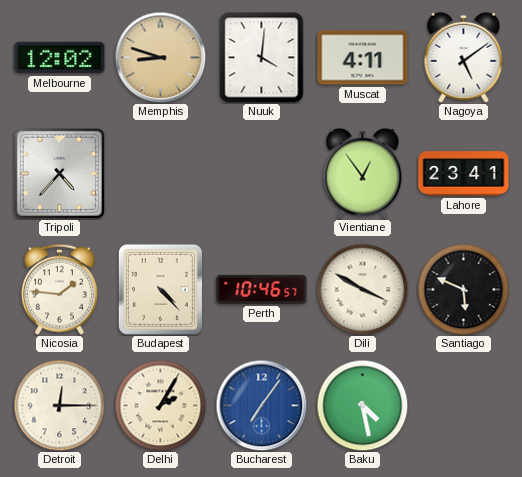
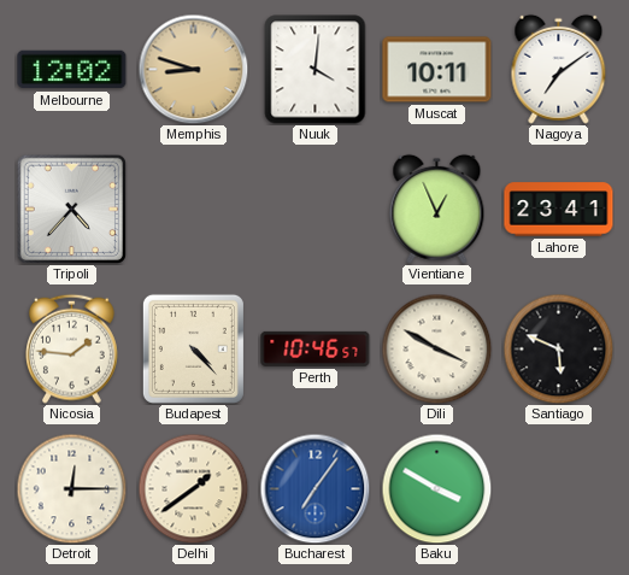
Muscat: 4:11 -> 10:11
Nagoya: 5:09 -> 7:09
Vientiane: 12:54 -> 12:56
Delhi: 2:05 -> 1:39
Baku: 4:28 -> 3:50
